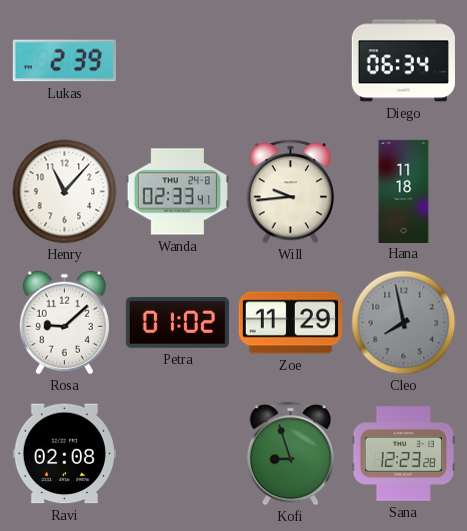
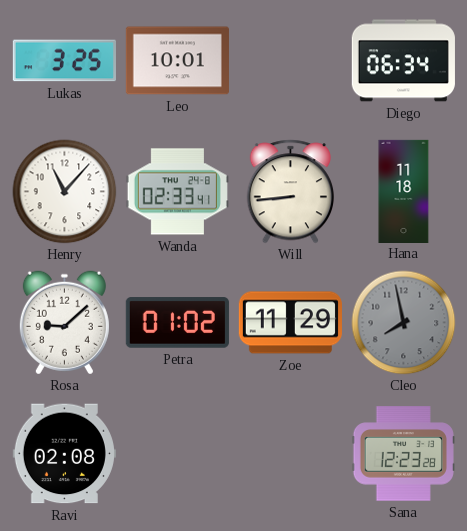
Lukas: 2:39 -> 3:25
Leo: none -> 10:01
Will: 9:44 -> 8:44
Kofi: 8:57 -> none
